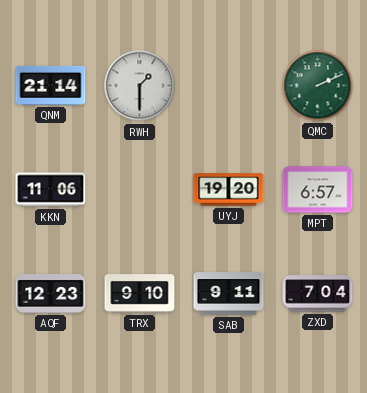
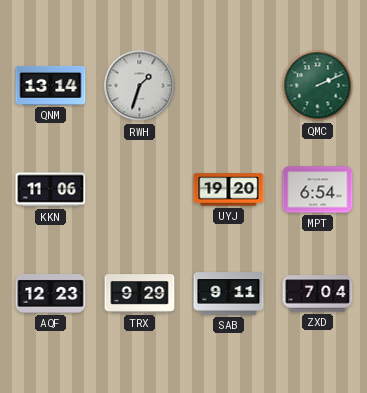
QNM: 21:14 -> 13:14
RWH: 1:30 -> 1:33
MPT: 6:57 -> 6:54
TRX: 9:10 -> 9:29
